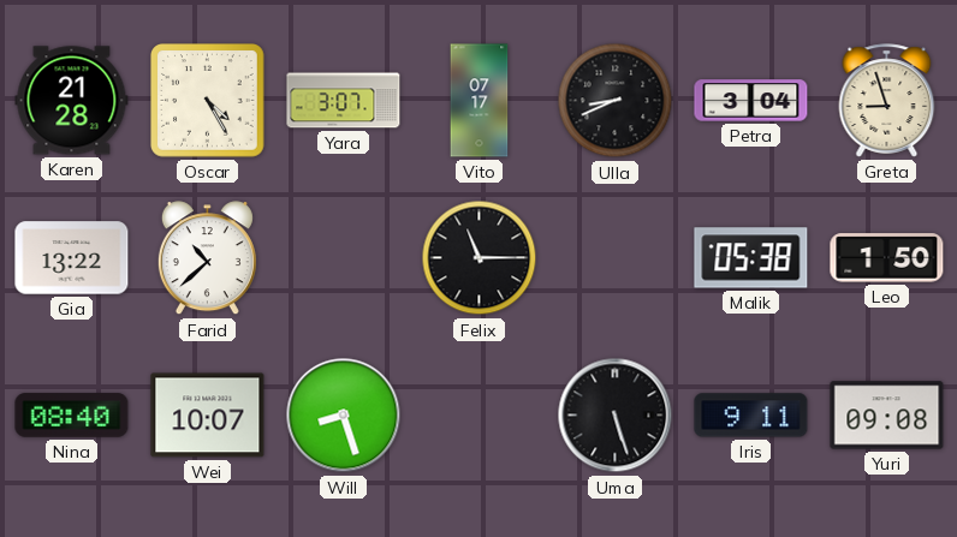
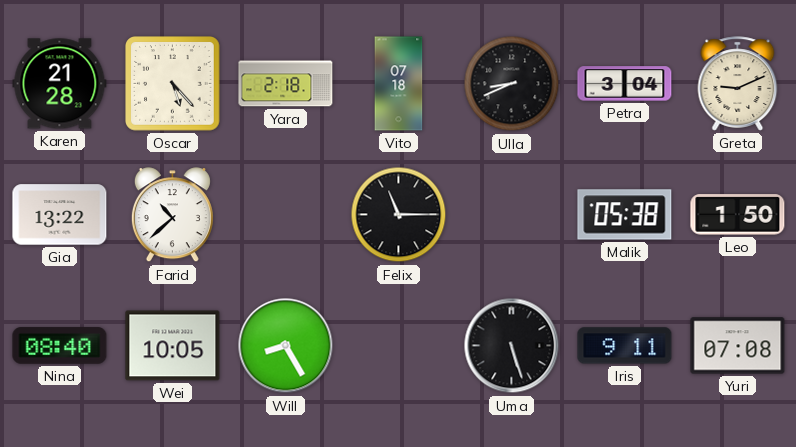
Oscar: 4:25 -> 5:23
Yara: 3:07 -> 2:18
Vito: 07:17 -> 07:18
Greta: 8:57 -> 9:11
Wei: 10:07 -> 10:05
Will: 8:27 -> 8:25
Yuri: 09:08 -> 07:08
